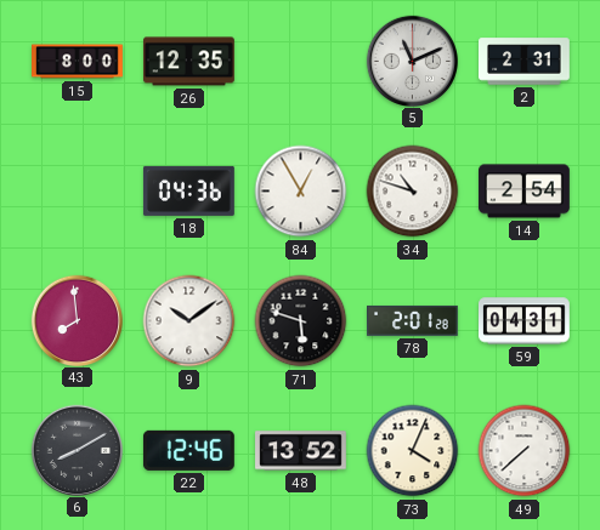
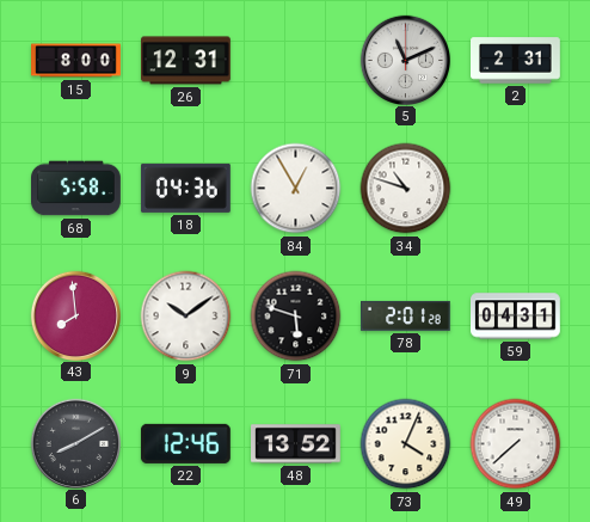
26: 12:35 -> 12:31
68: none -> 5:58
14: 2:54 -> none
